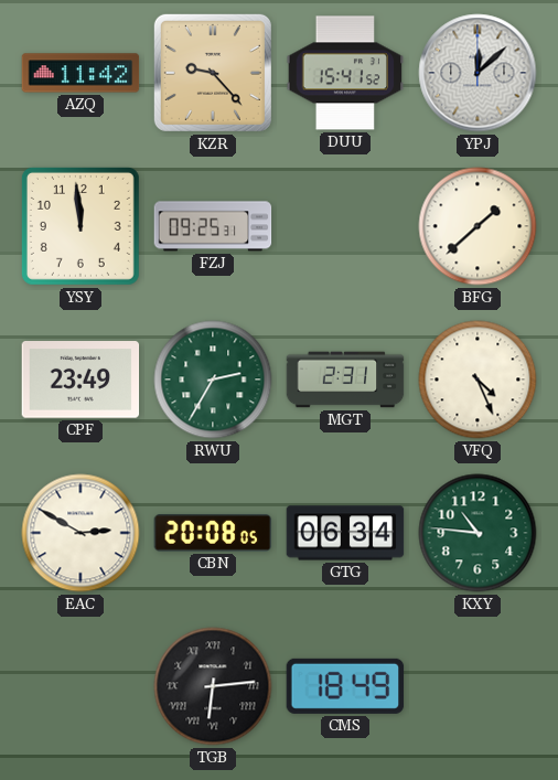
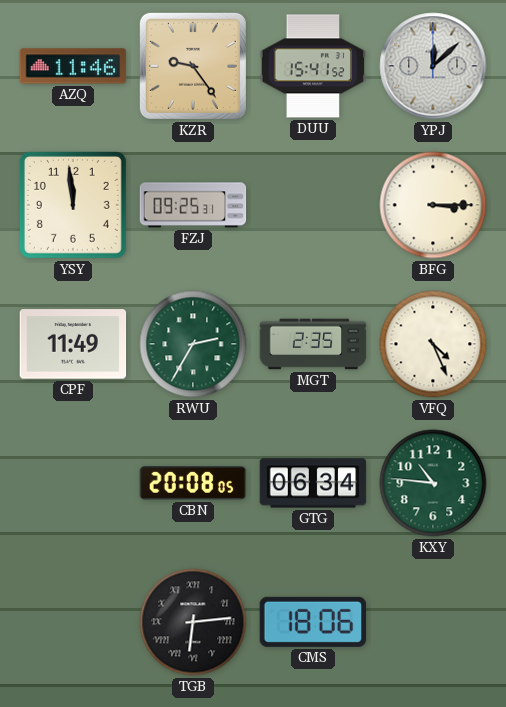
AZQ: 11:42 -> 11:46
KZR: 9:23 -> 9:24
BFG: 1:38 -> 3:15
CPF: 23:49 -> 11:49
MGT: 2:31 -> 2:35
EAC: 2:50 -> none
CMS: 18:49 -> 18:06
